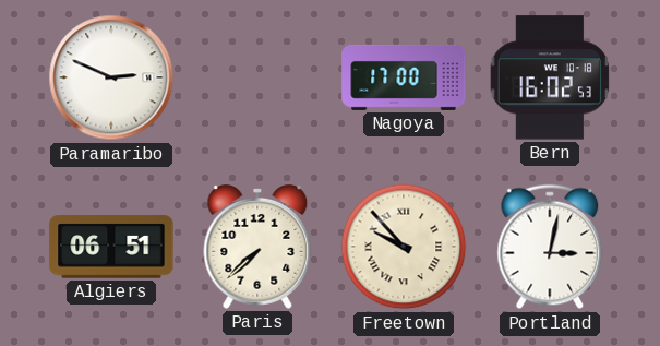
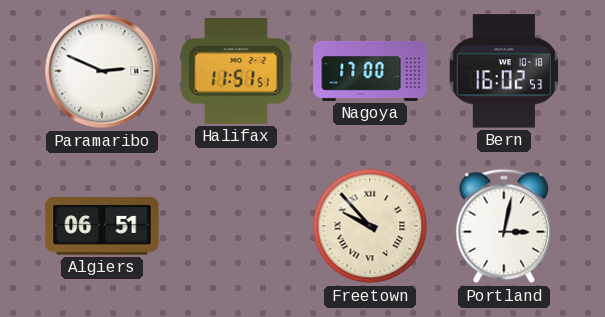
Halifax: none -> 11:51
Paris: 7:38 -> none
